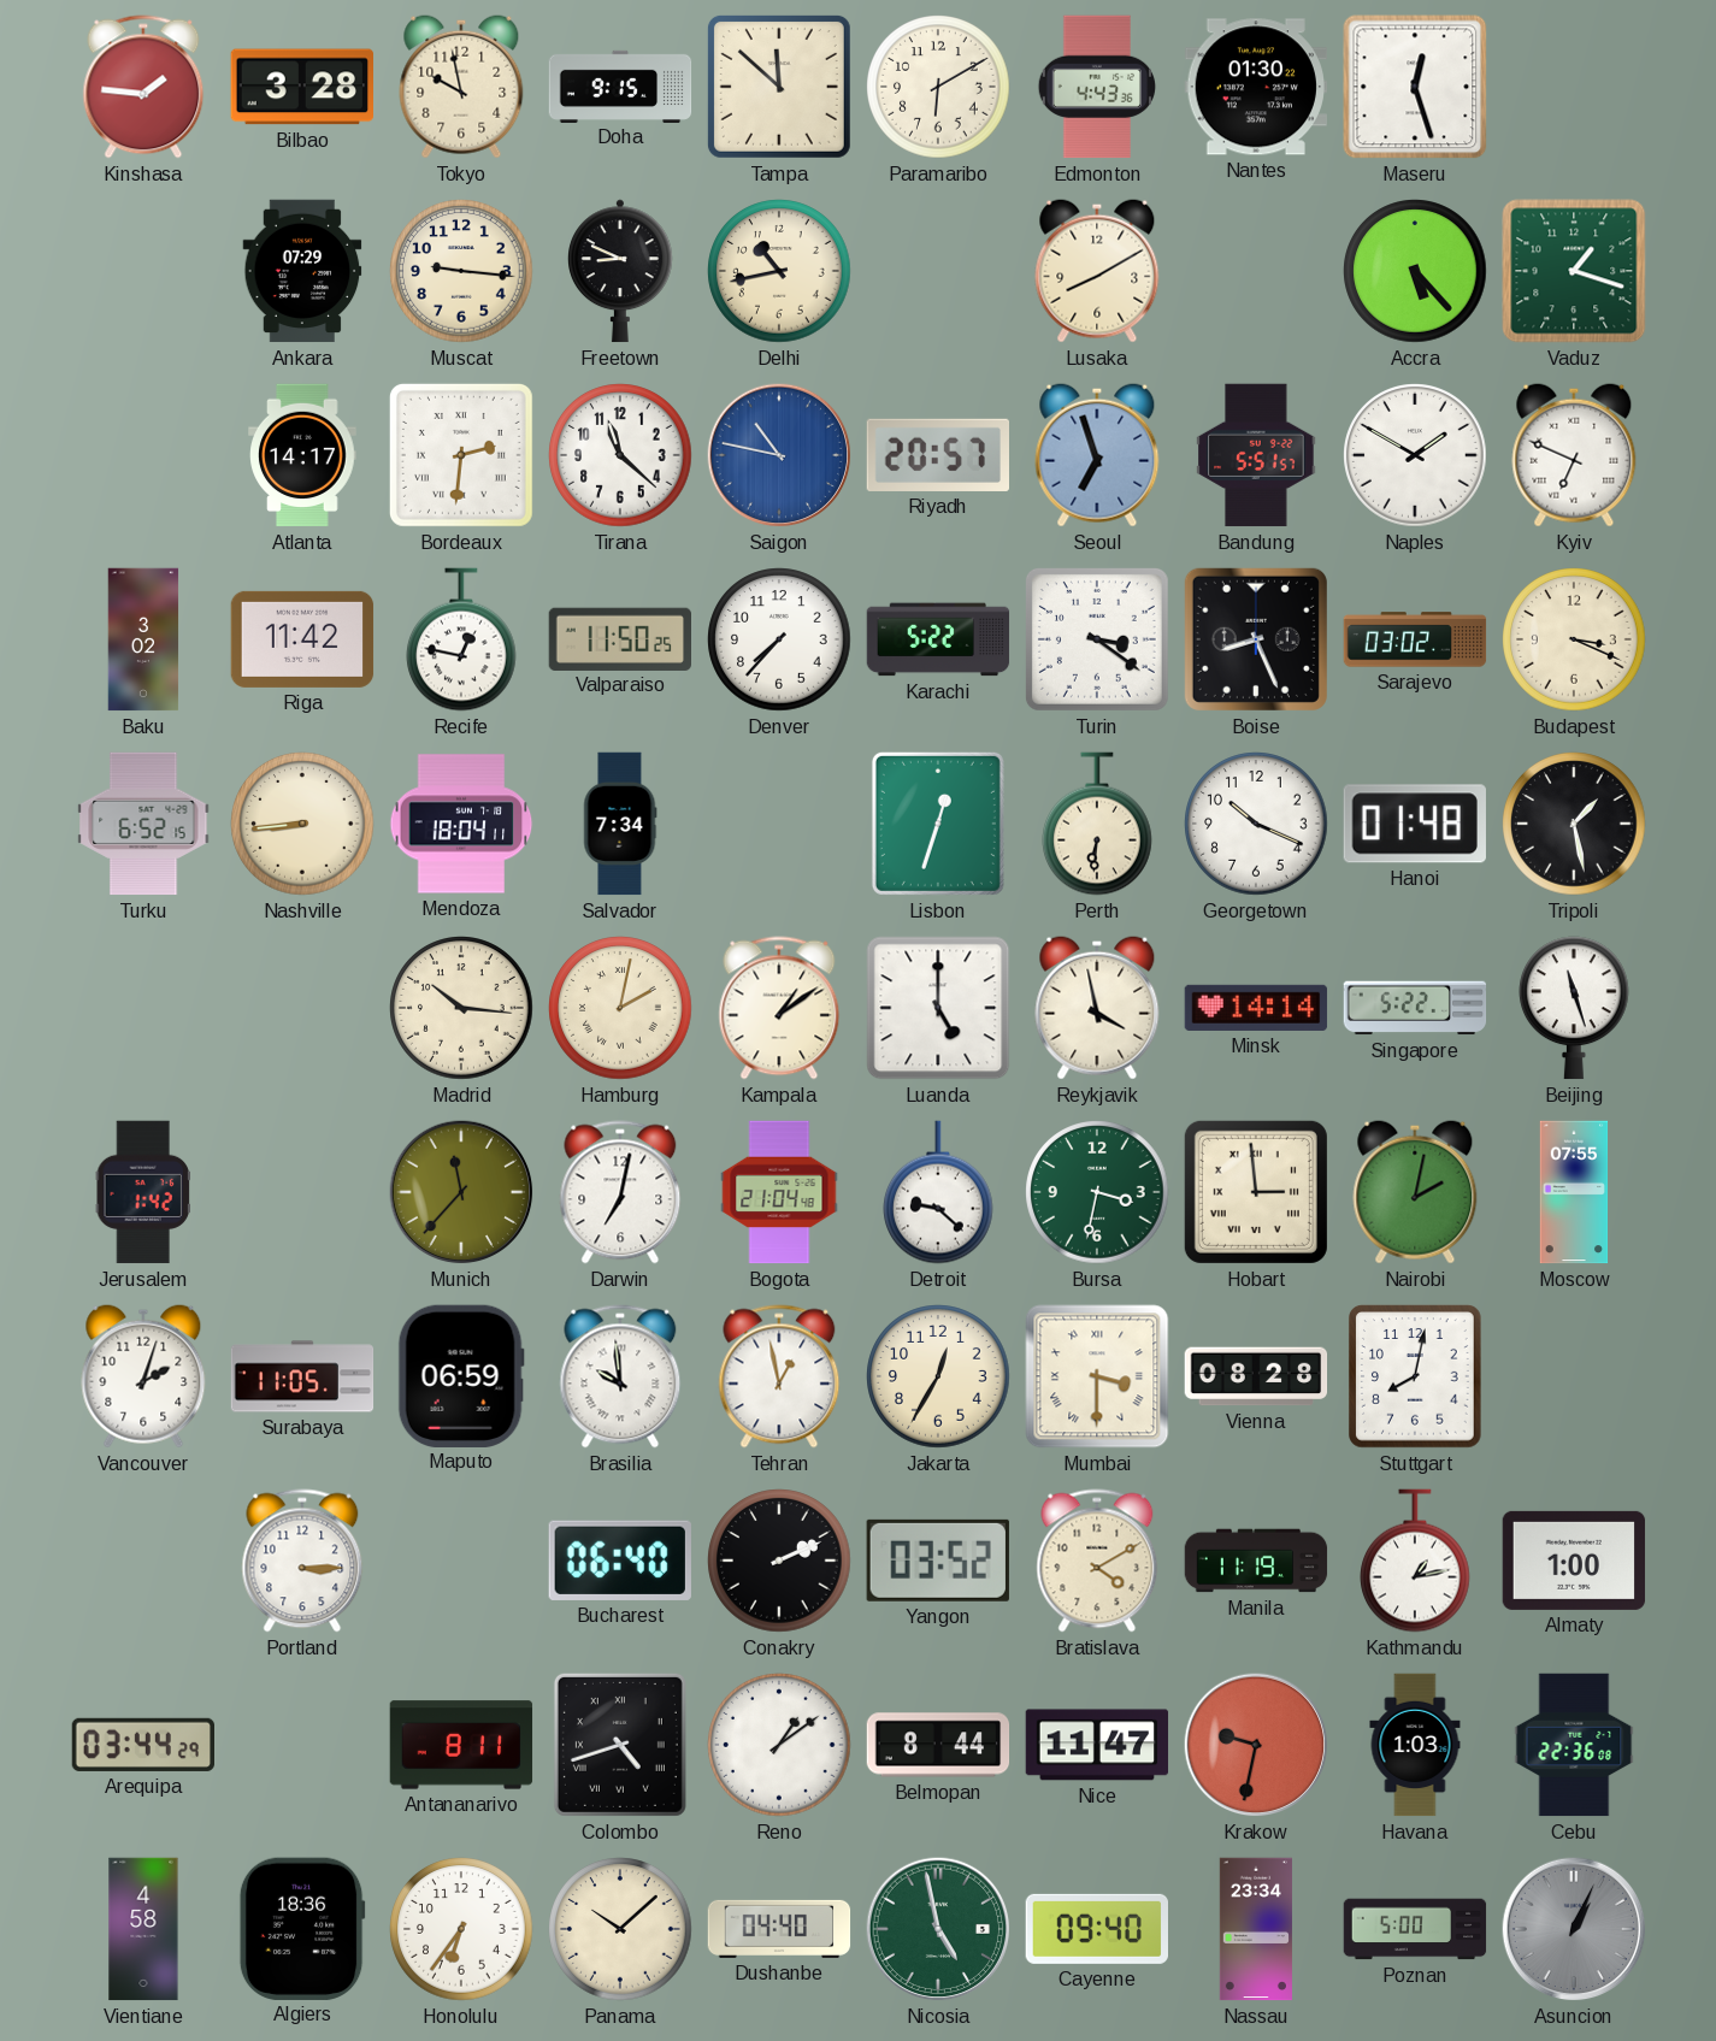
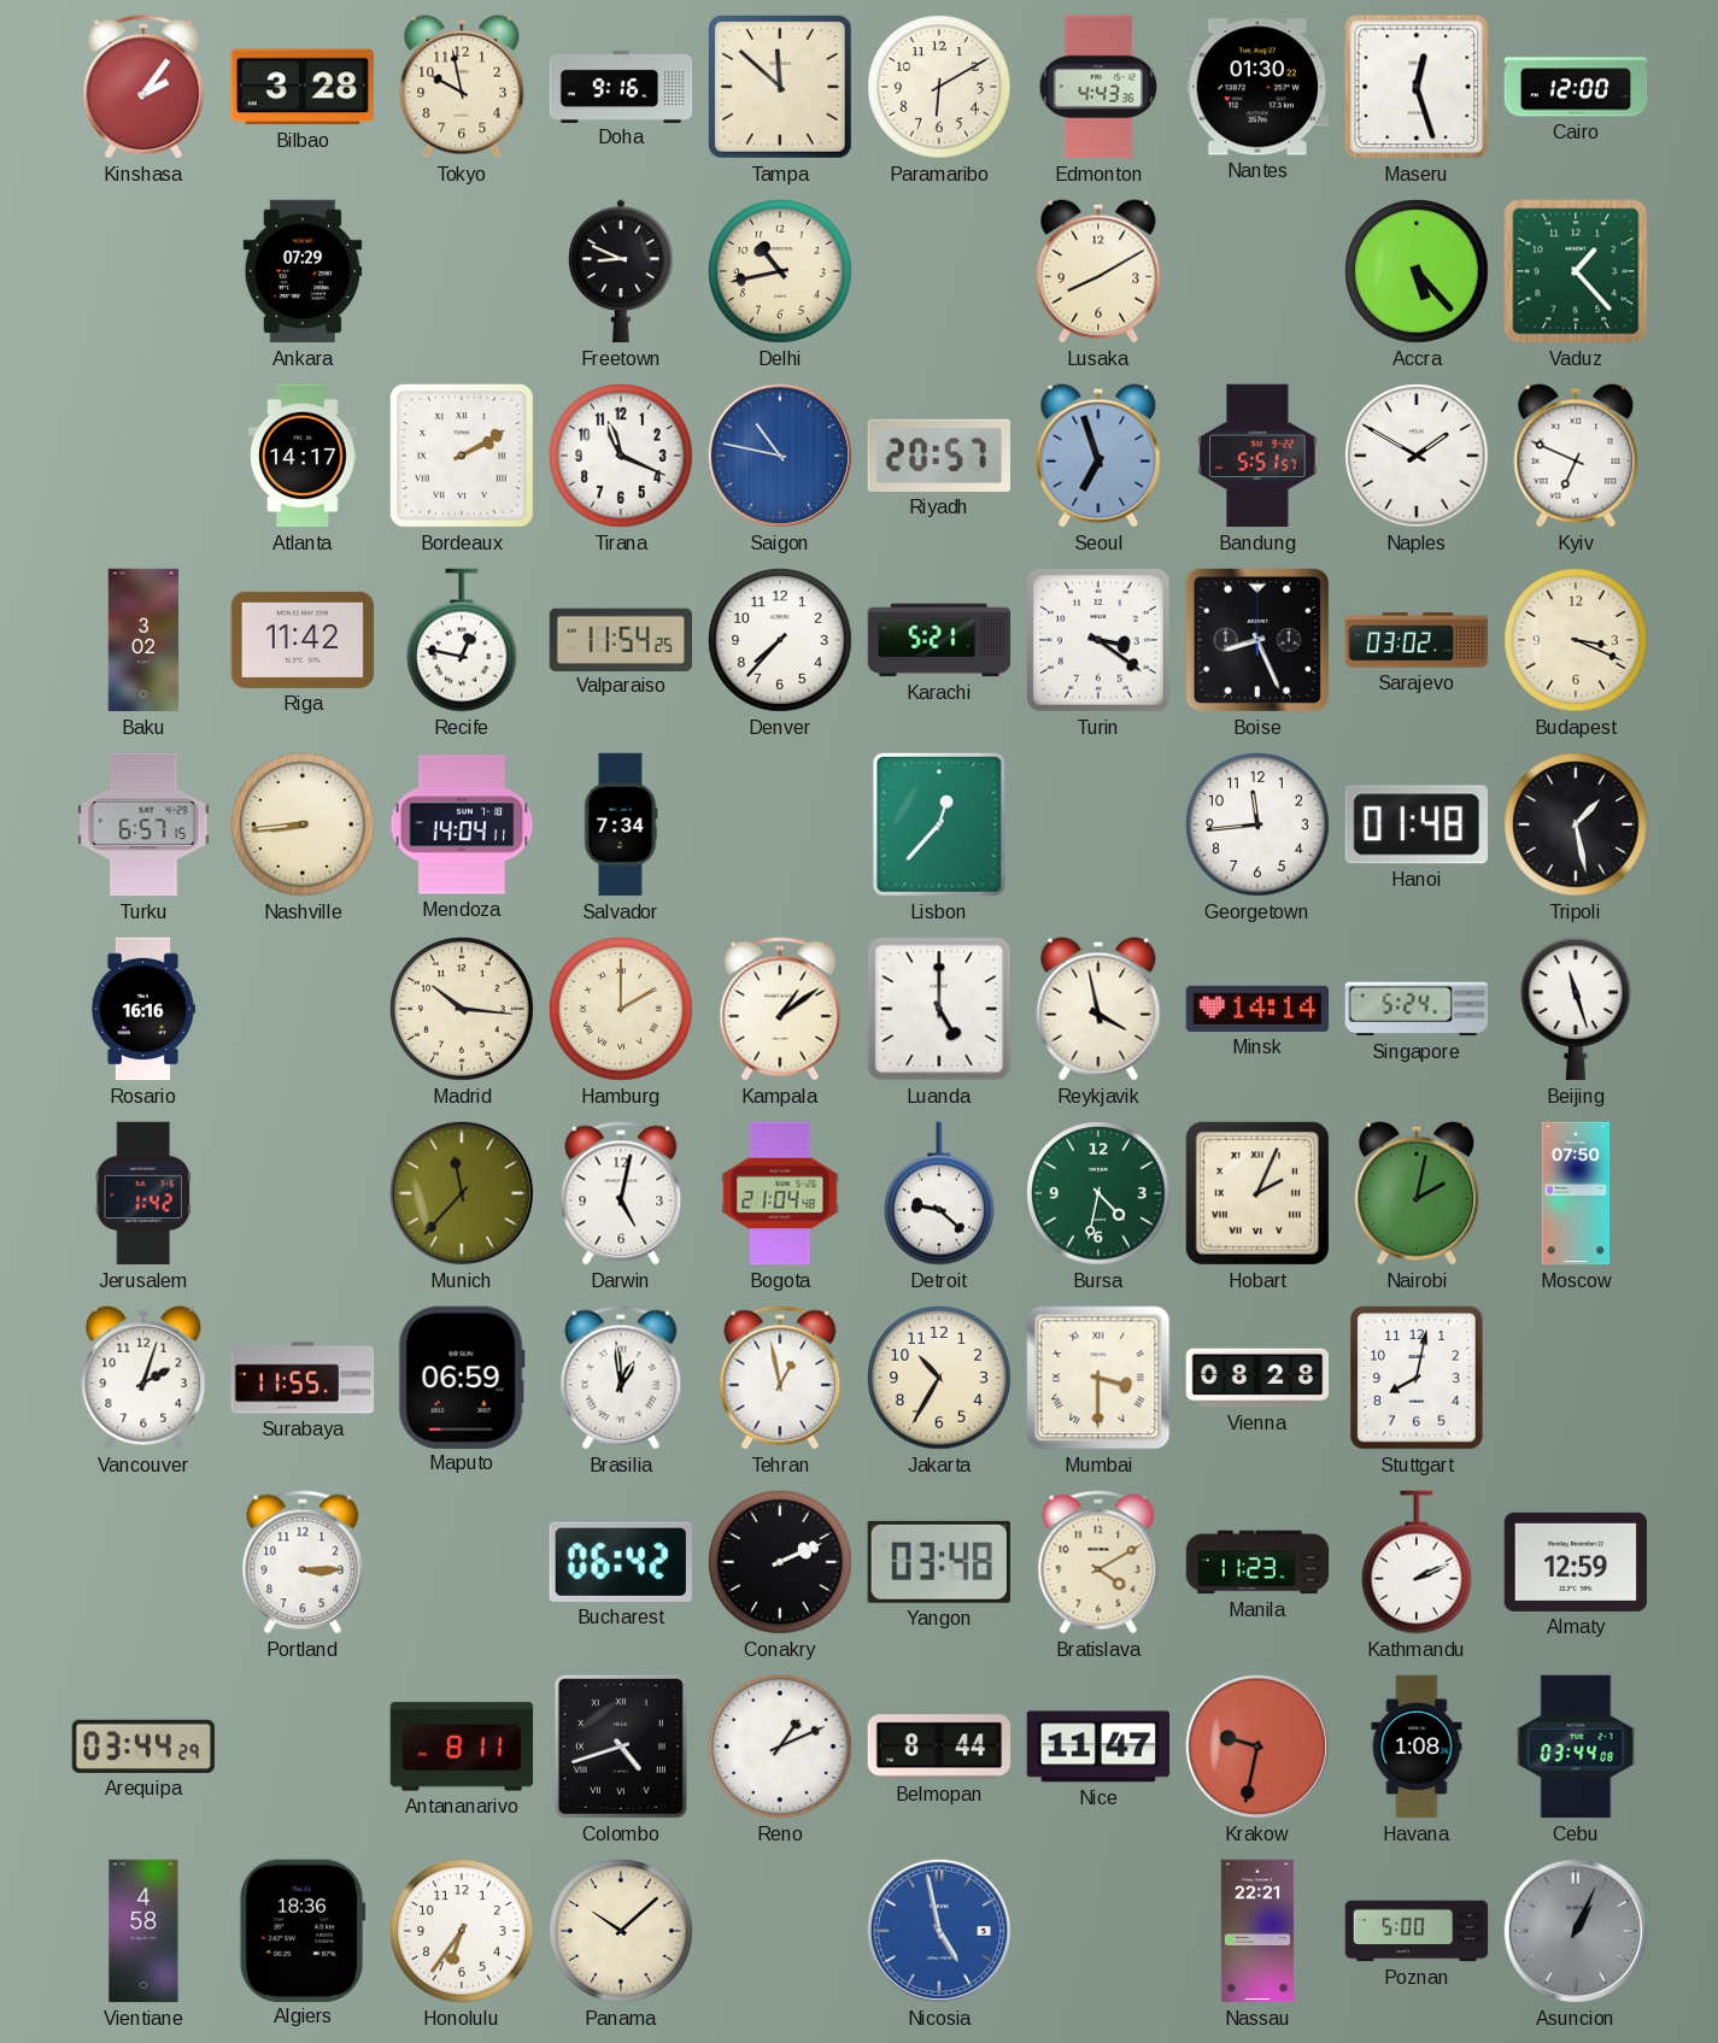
Kinshasa: 1:46 -> 2:06
Doha: 9:15 -> 9:16
Cairo: none -> 12:00
Muscat: 9:16 -> none
Vaduz: 1:18 -> 1:23
Bordeaux: 2:31 -> 2:10
Tirana: 11:22 -> 11:19
Valparaiso: 11:50 -> 11:54
Karachi: 5:22 -> 5:21
Turku: 6:52 -> 6:57
Mendoza: 18:04 -> 14:04
Lisbon: 12:33 -> 12:37
Perth: 6:31 -> none
Georgetown: 10:19 -> 11:44
Rosario: none -> 16:16
Hamburg: 2:02 -> 2:00
Singapore: 5:22 -> 5:24
Darwin: 7:02 -> 5:02
Bursa: 3:32 -> 4:32
Hobart: 2:59 -> 2:04
Moscow: 07:55 -> 07:50
Surabaya: 11:05 -> 11:55
Brasilia: 9:59 -> 12:59
Jakarta: 12:35 -> 10:35
Bucharest: 06:40 -> 06:42
Yangon: 03:52 -> 03:48
Manila: 11:19 -> 11:23
Kathmandu: 1:13 -> 2:11
Almaty: 1:00 -> 12:59
Reno: 1:09 -> 1:11
Havana: 1:03 -> 1:08
Cebu: 22:36 -> 03:44
Dushanbe: 04:40 -> none
Nicosia dial: green -> blue
Cayenne: 09:40 -> none
Nassau: 23:34 -> 22:21
